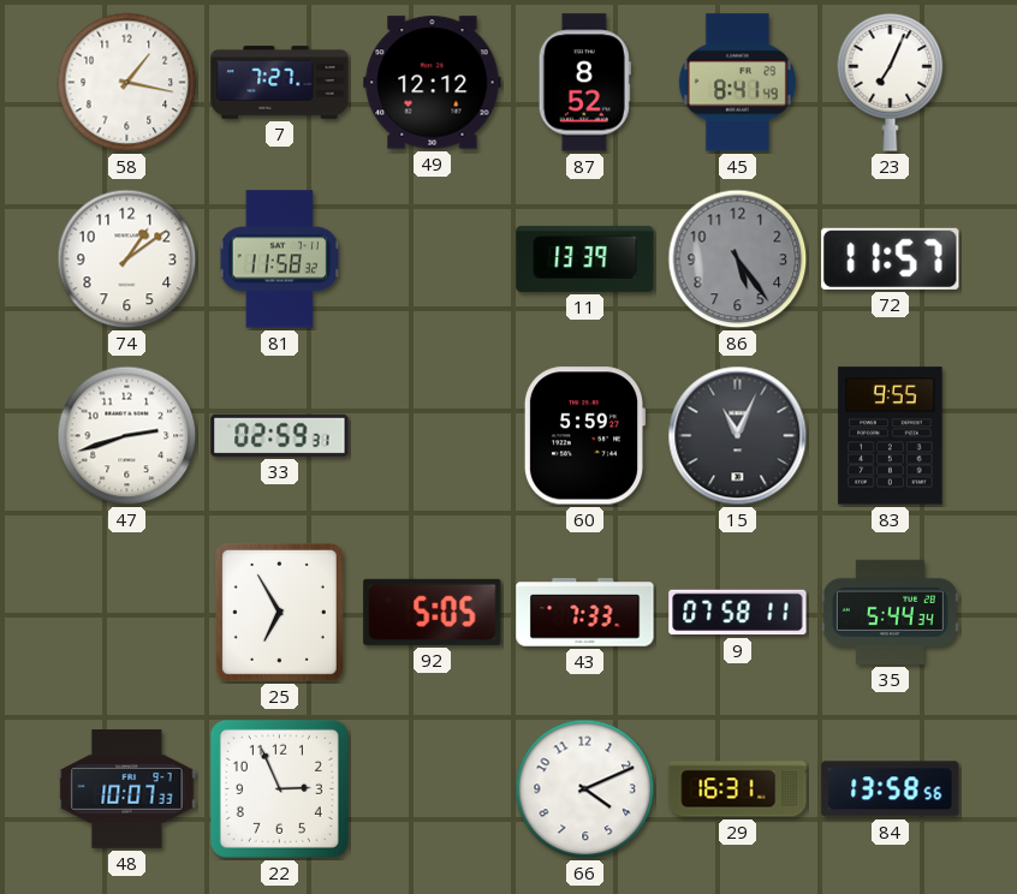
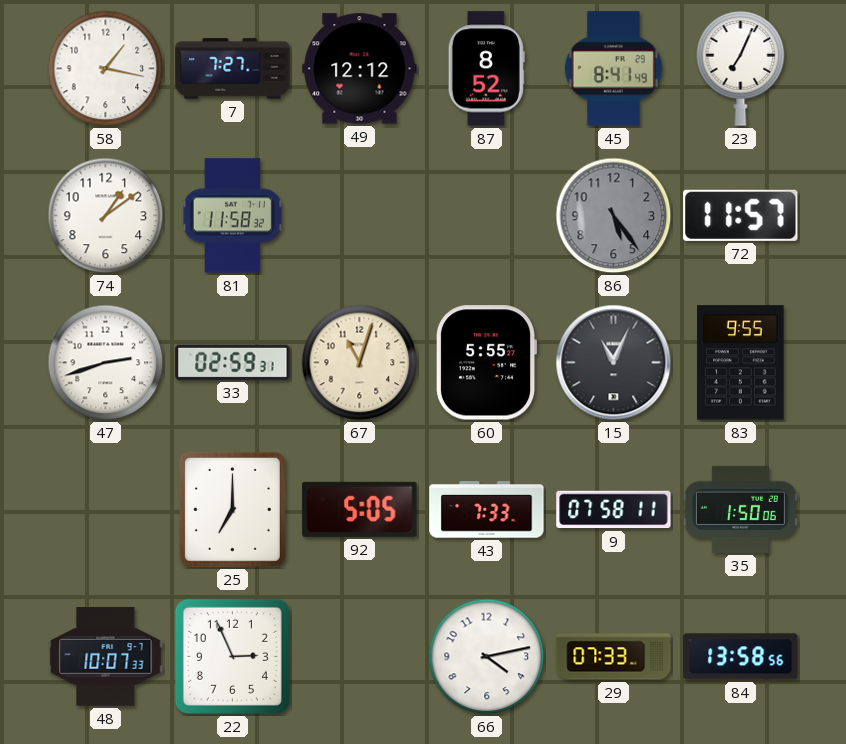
11: 13:39 -> none
67: none -> 11:03
60: 5:59 -> 5:55
25: 6:55 -> 7:00
35: 5:44 -> 1:50
66: 4:11 -> 4:13
29: 16:31 -> 07:33
